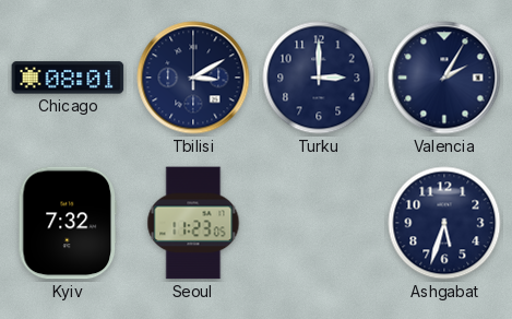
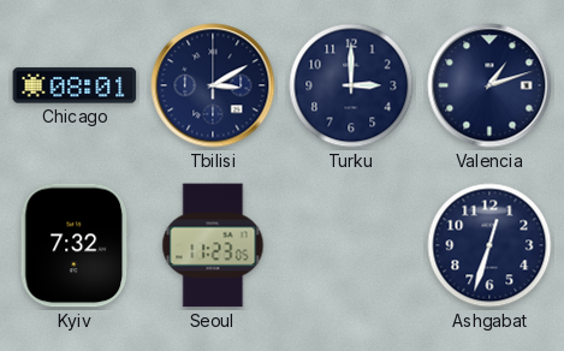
Valencia: 2:05 -> 1:12
Ashgabat: 5:33 -> 12:33
